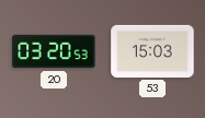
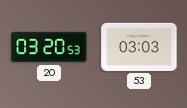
53: 15:03 -> 03:03
